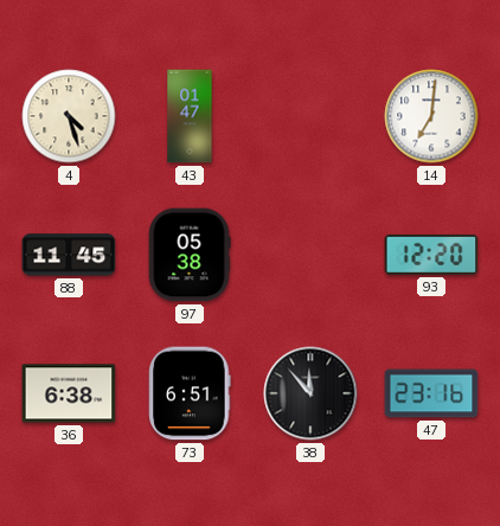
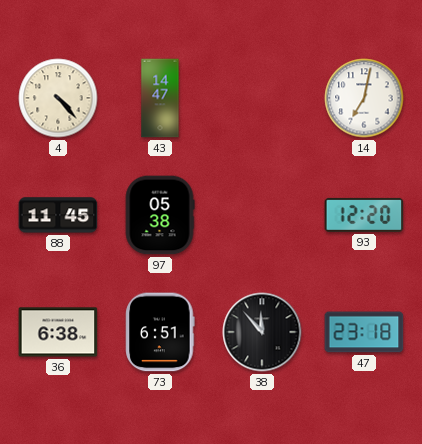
4: 4:27 -> 4:23
43: 01:47 -> 14:47
14: 7:01 -> 7:02
47: 23:16 -> 23:18
